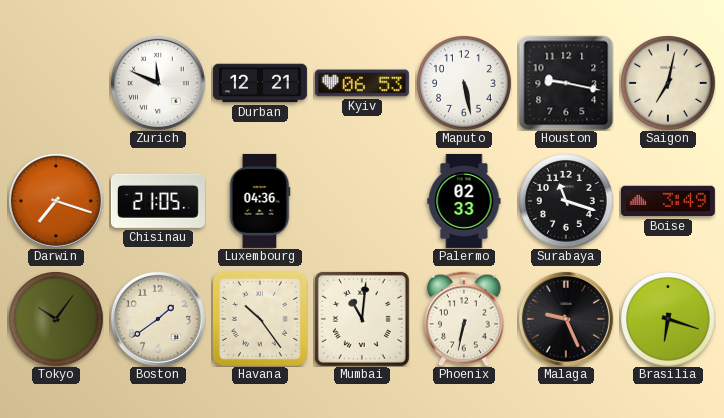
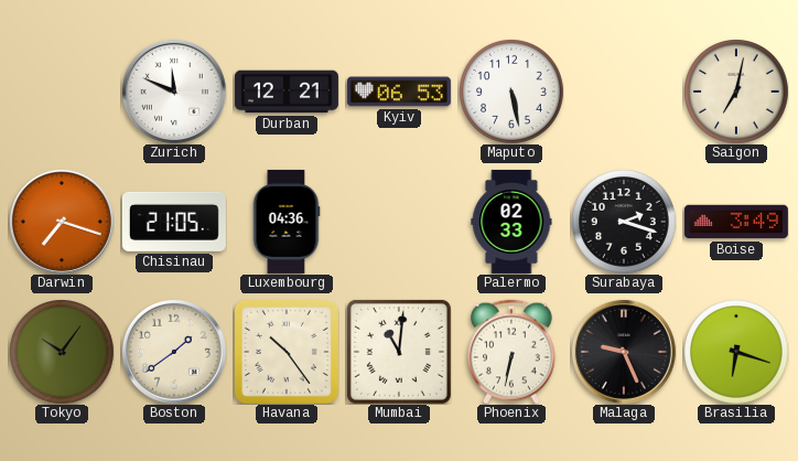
Houston: 9:17 -> none
Surabaya: 11:18 -> 2:18
